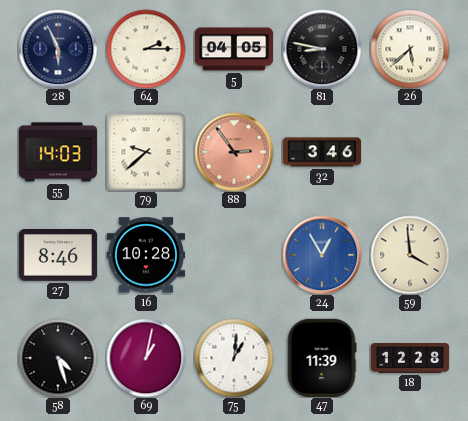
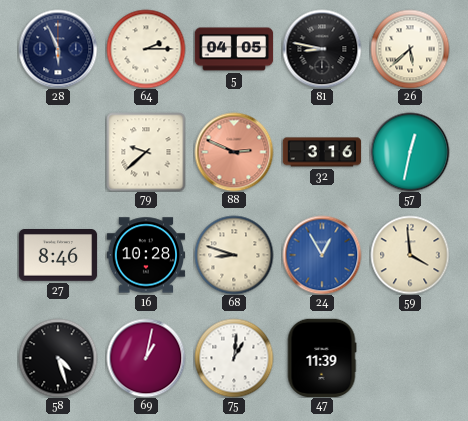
55: 14:03 -> none
88: 2:54 -> 2:49
32: 3:46 -> 3:16
57: none -> 12:32
68: none -> 8:48
18: 12:28 -> none
